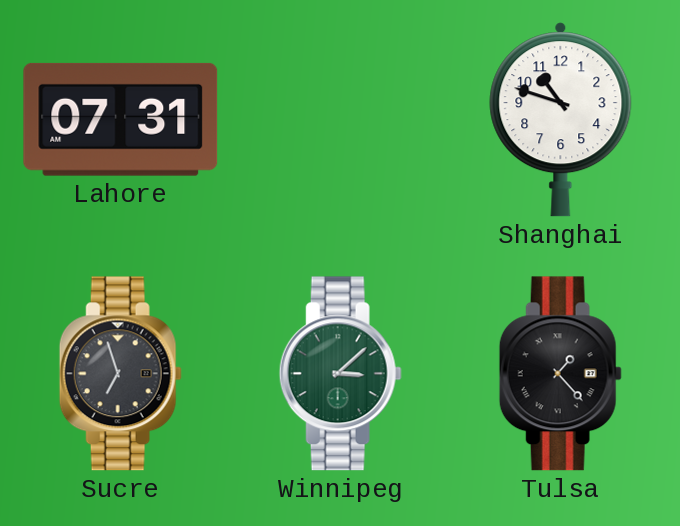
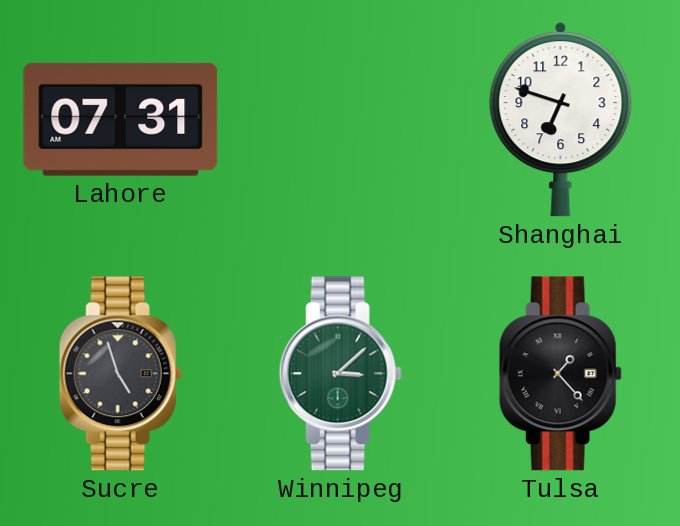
Shanghai: 10:48 -> 6:48
Sucre: 6:57 -> 4:57
